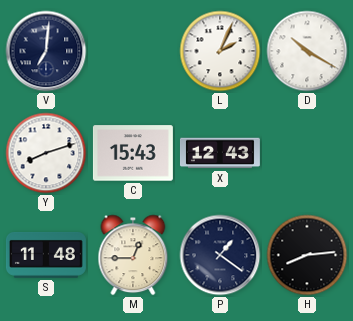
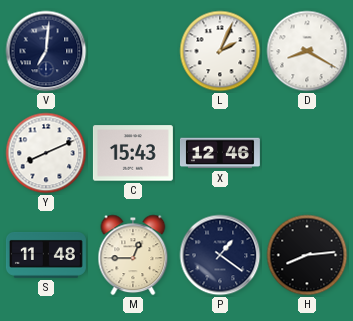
D: 10:20 -> 8:20
Y: 8:12 -> 8:11
X: 12:43 -> 12:46
